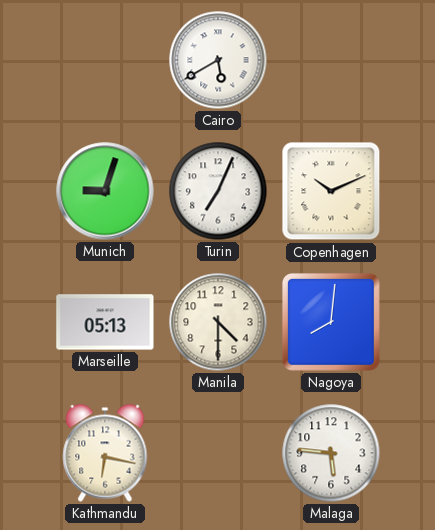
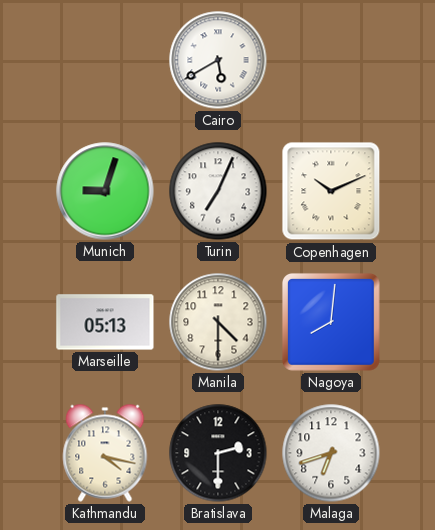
Kathmandu: 6:17 -> 4:17
Bratislava: none -> 2:30
Malaga: 5:46 -> 6:42
